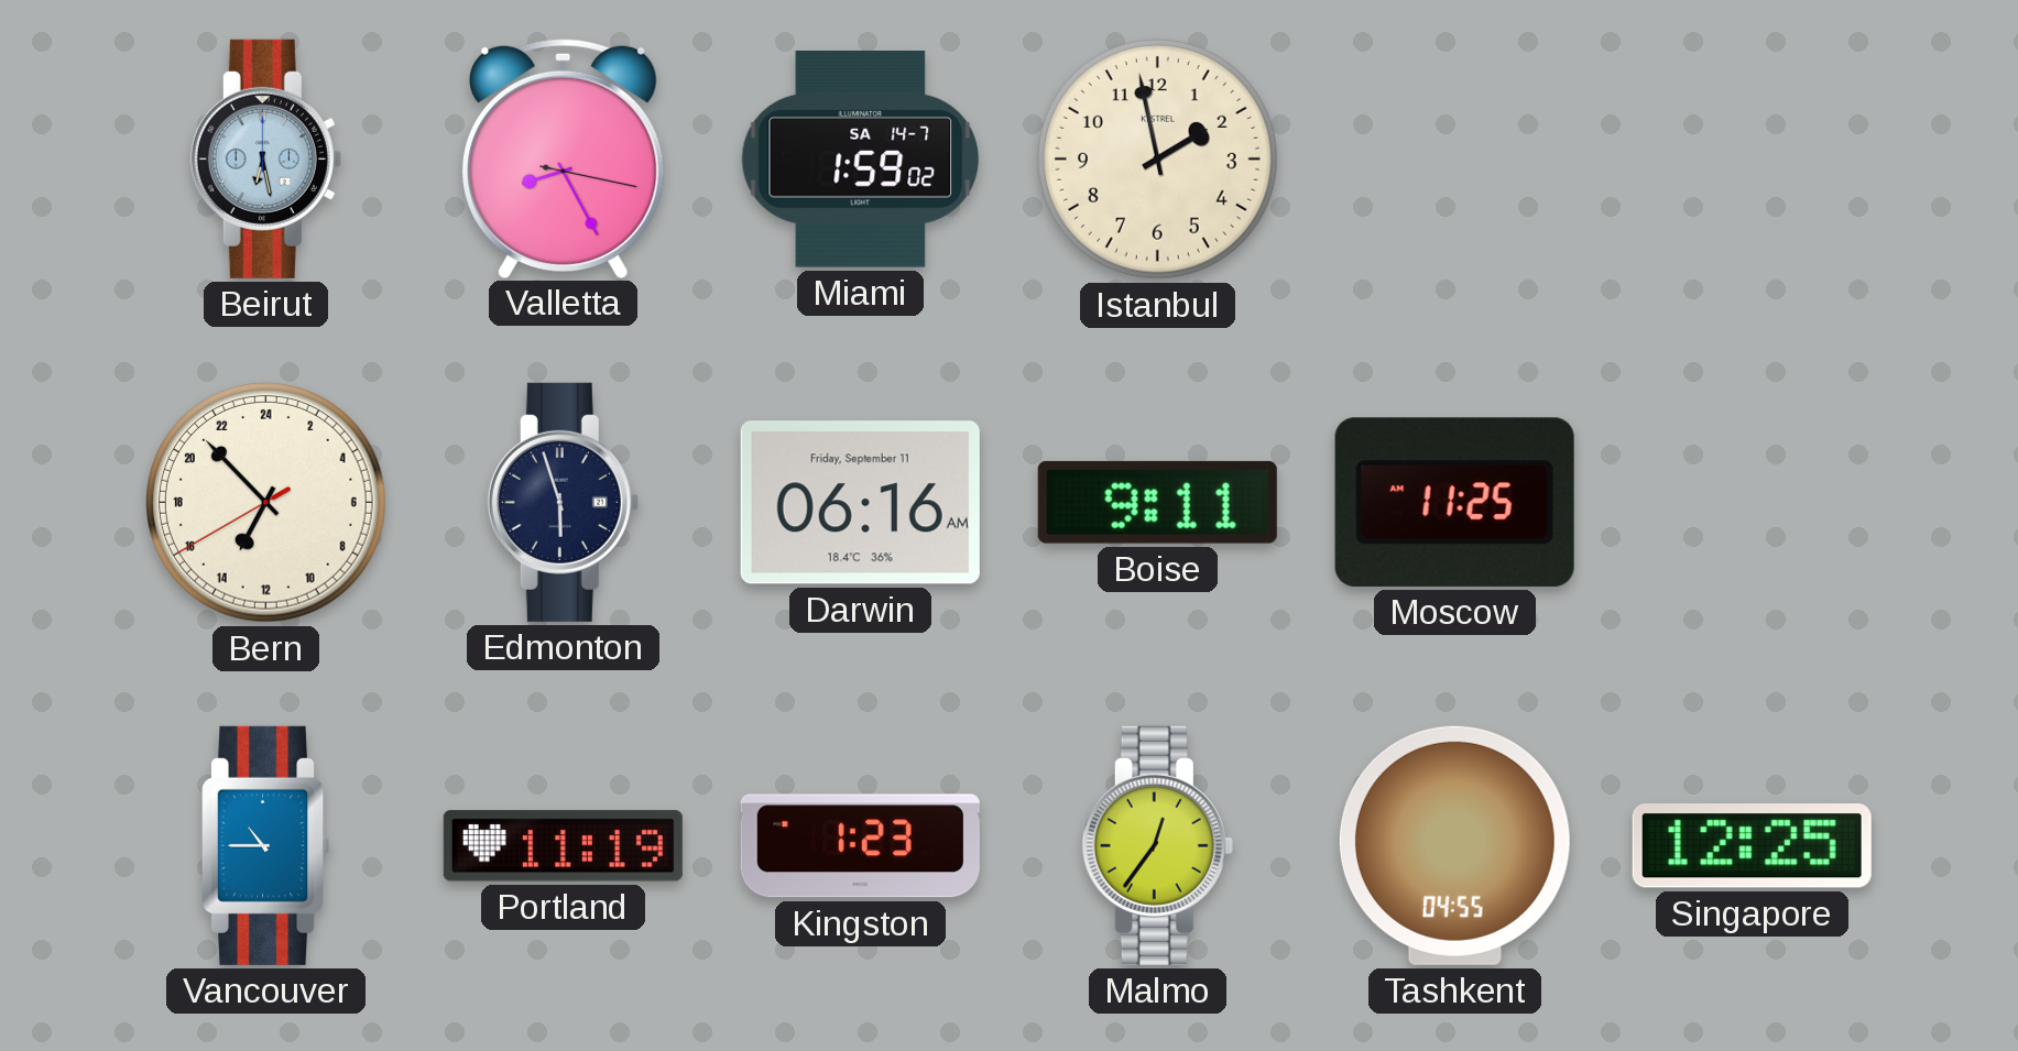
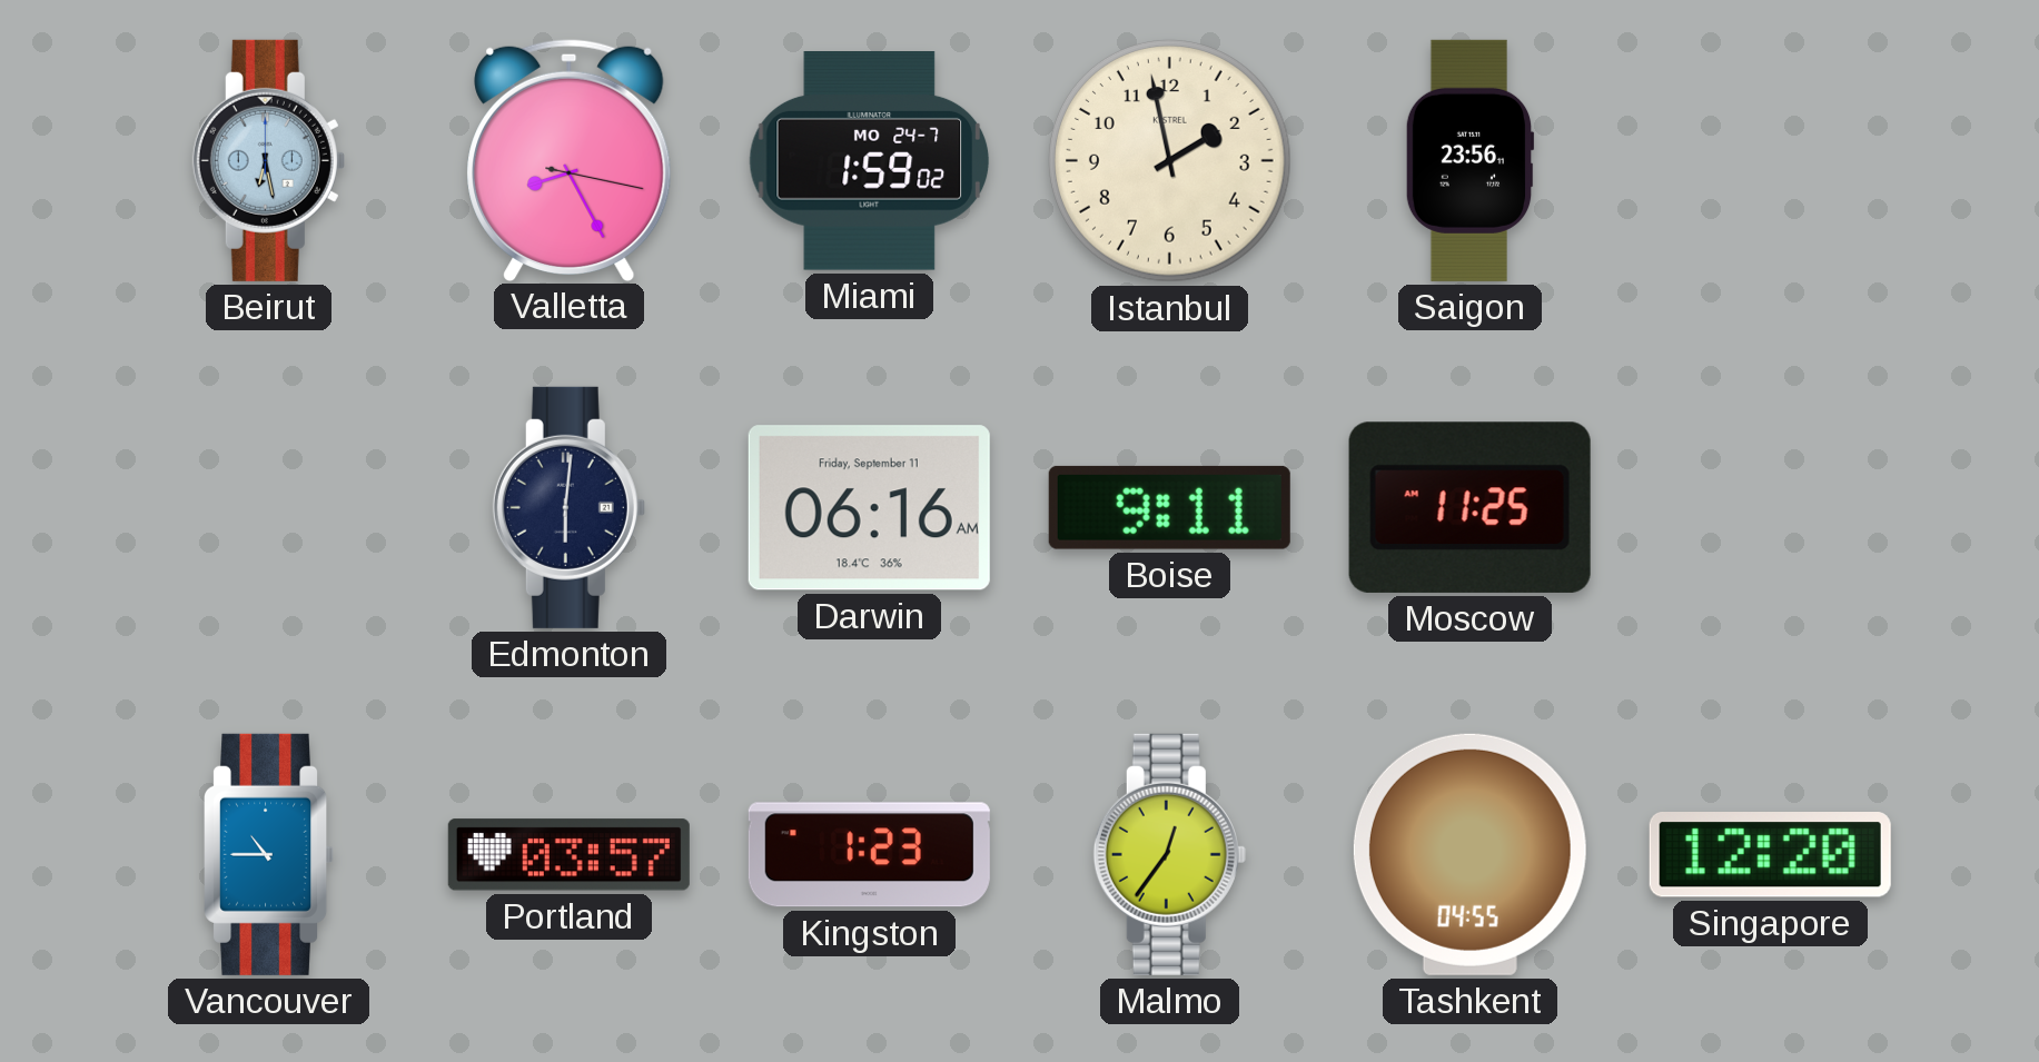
Miami date: SA 14-7 -> MO 24-7
Saigon: none -> 23:56
Bern: 13:52 -> none
Edmonton: 5:57 -> 6:01
Portland: 11:19 -> 03:57
Singapore: 12:25 -> 12:20
